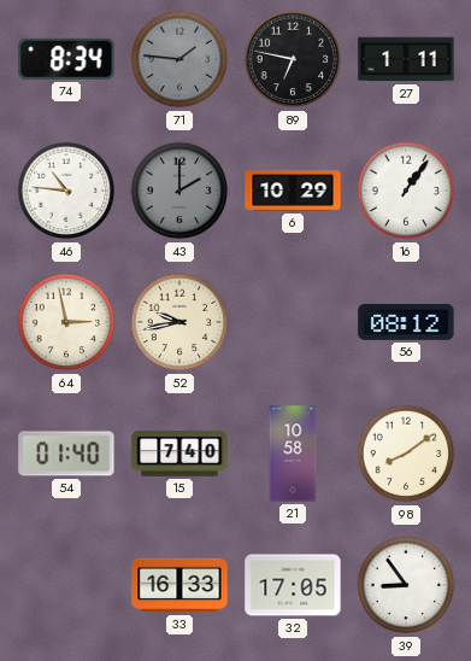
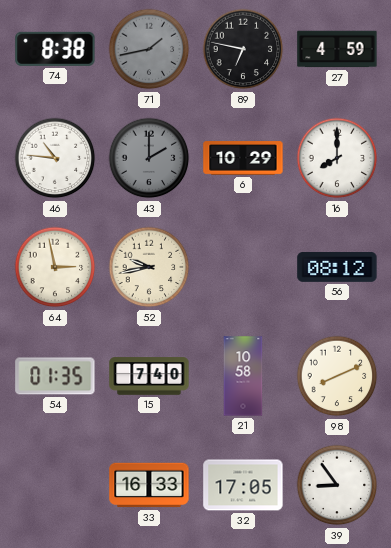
74: 8:34 -> 8:38
71: 1:46 -> 1:43
27: 1:11 -> 4:59
16: 1:06 -> 8:00
54: 01:40 -> 01:35
98: 8:09 -> 8:11
